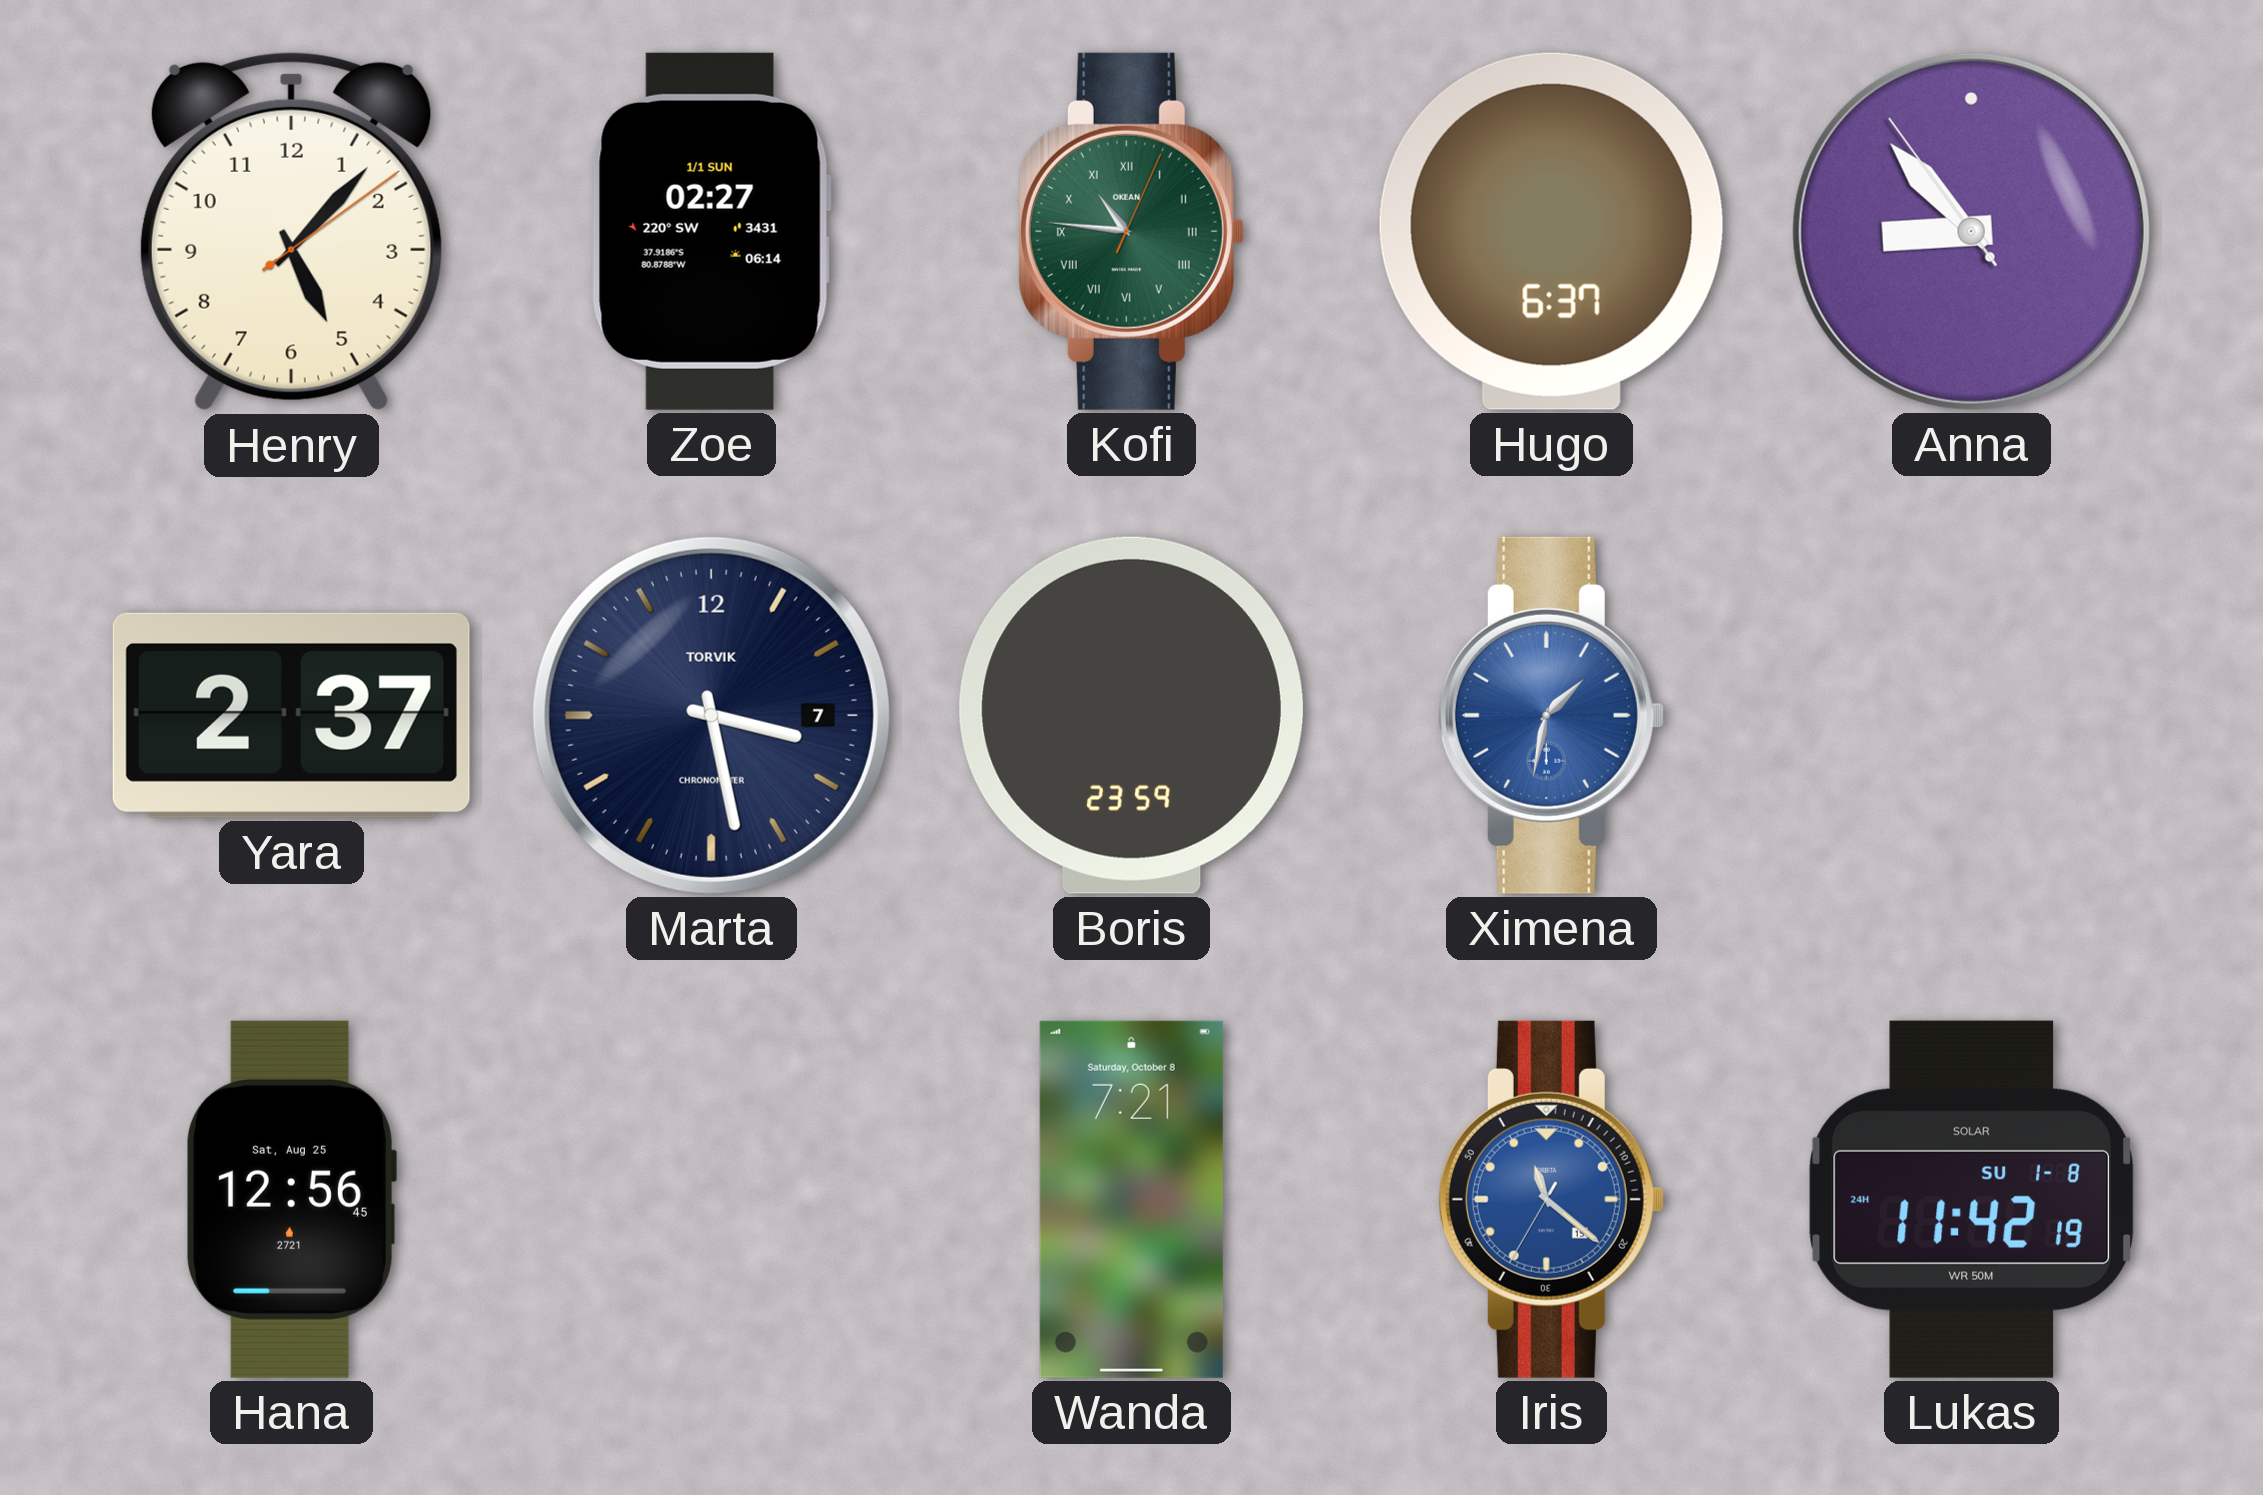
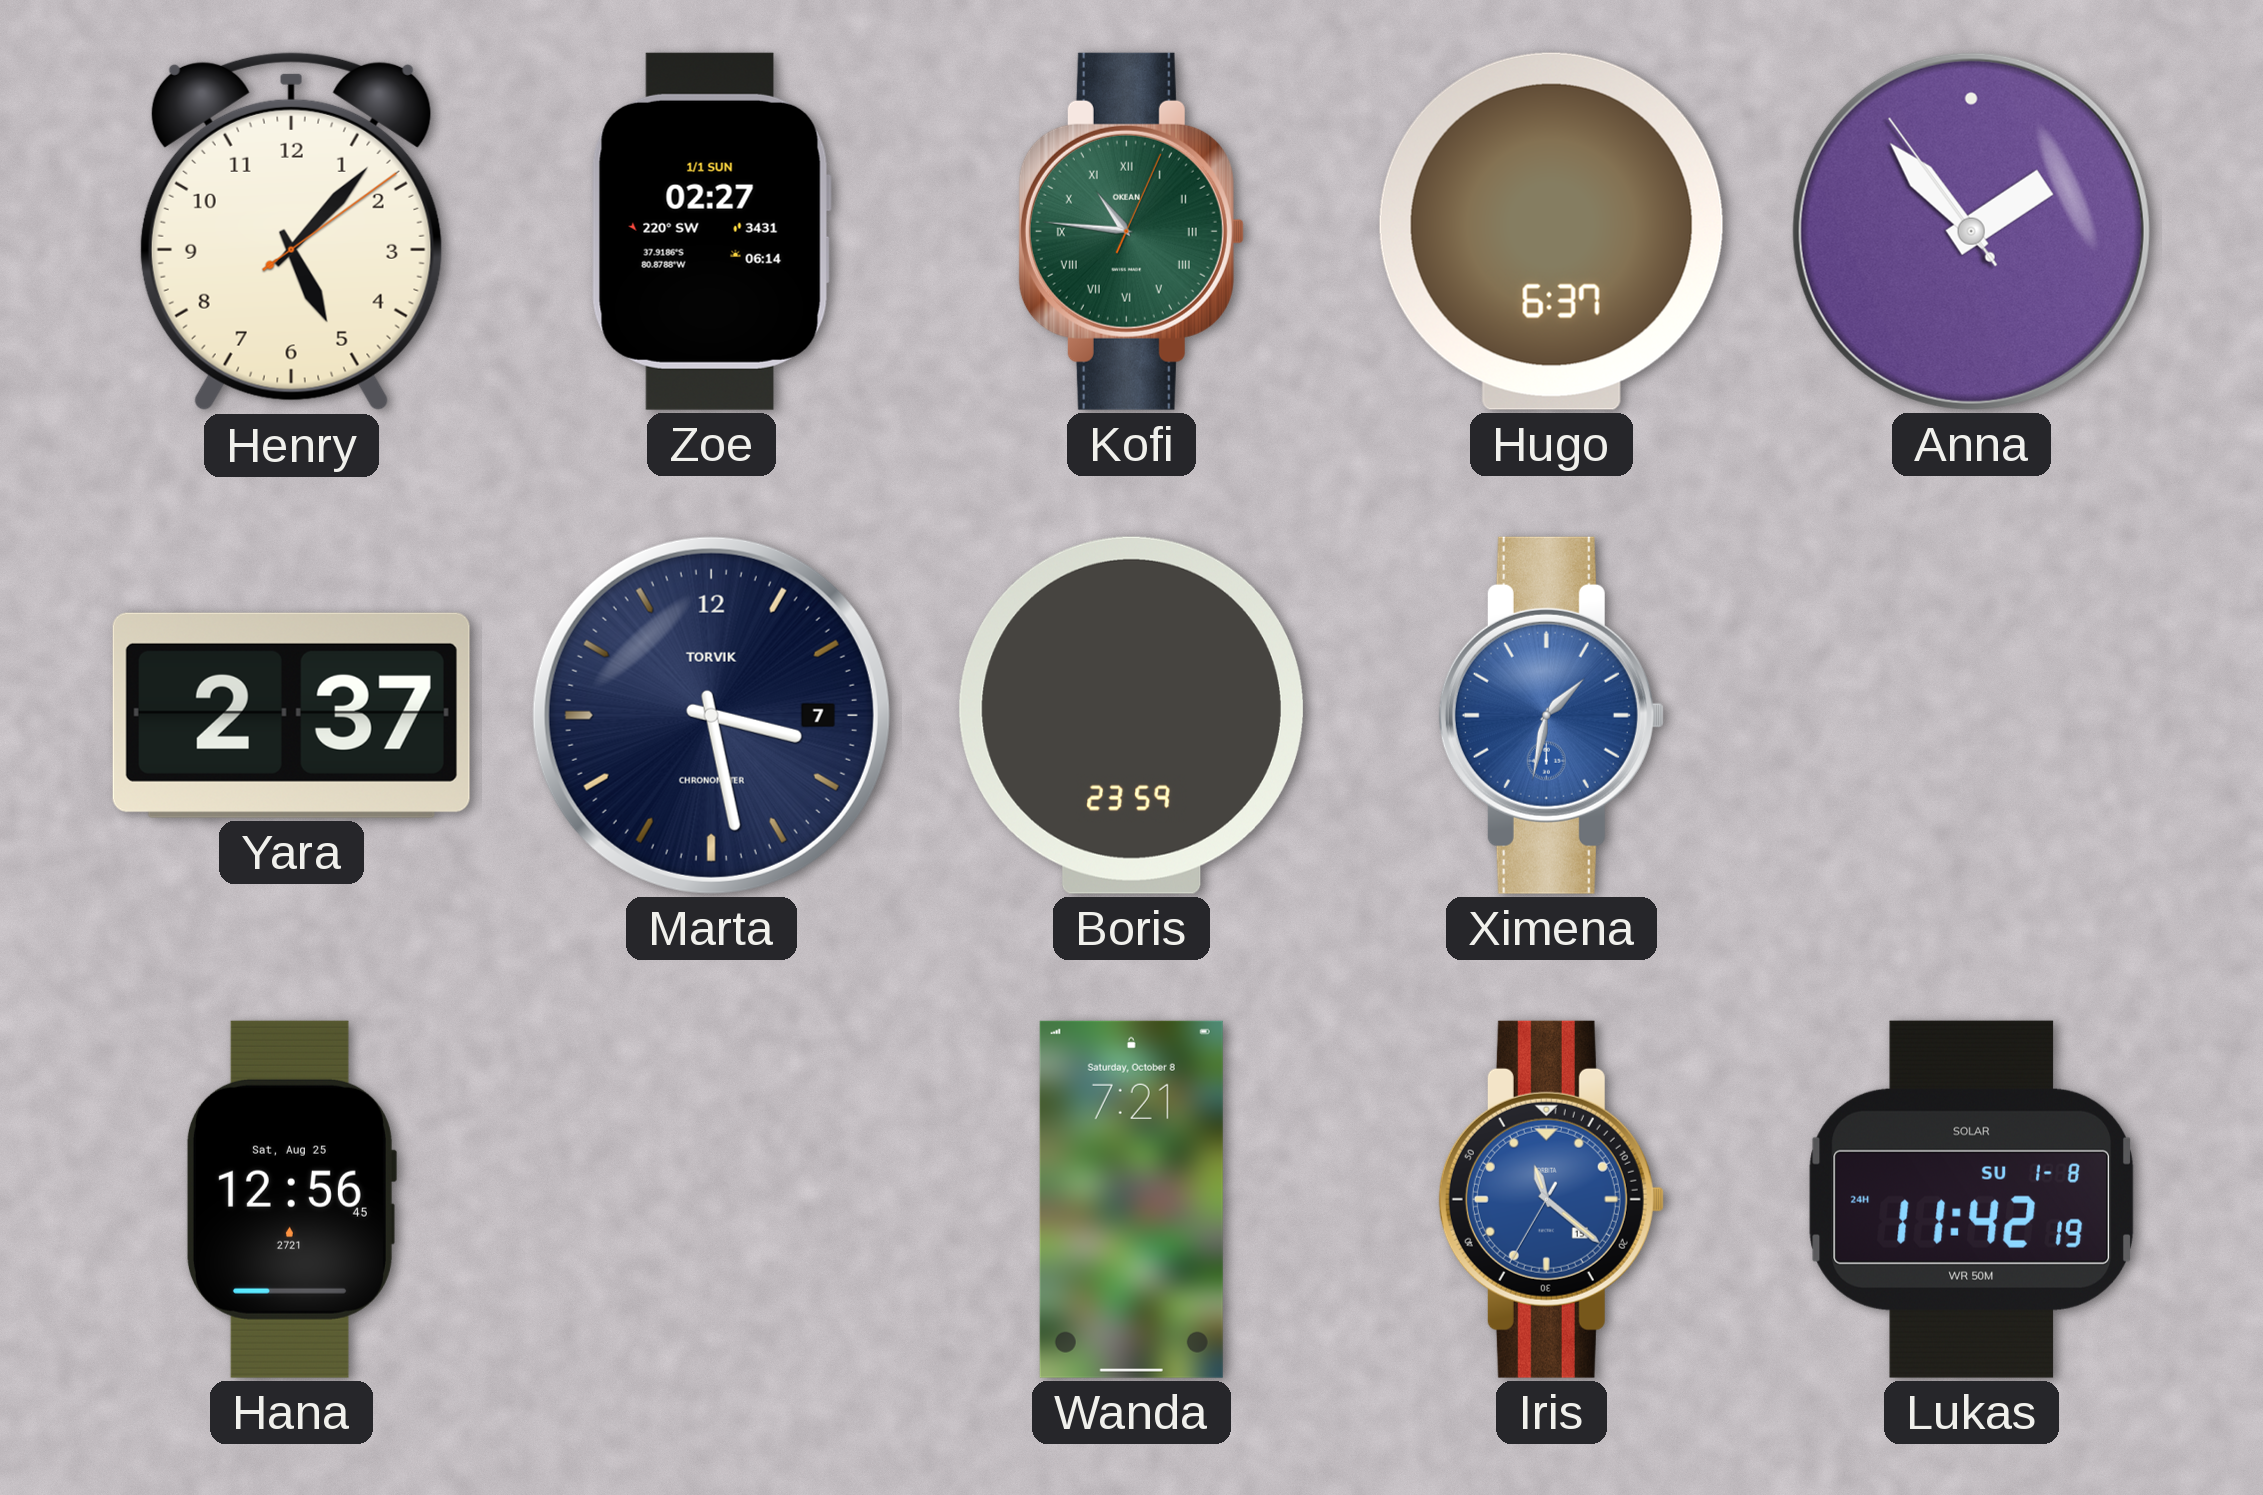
Anna: 8:52 -> 1:52
